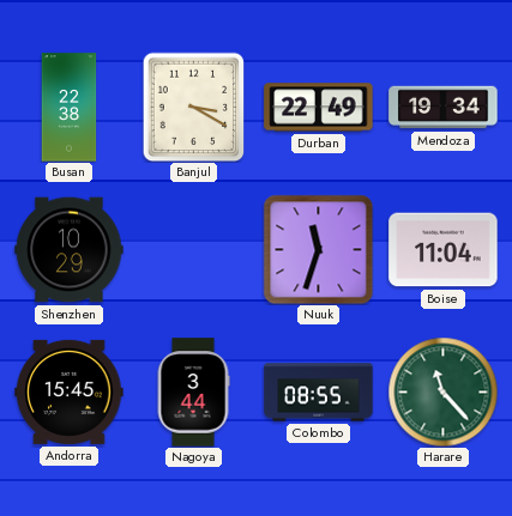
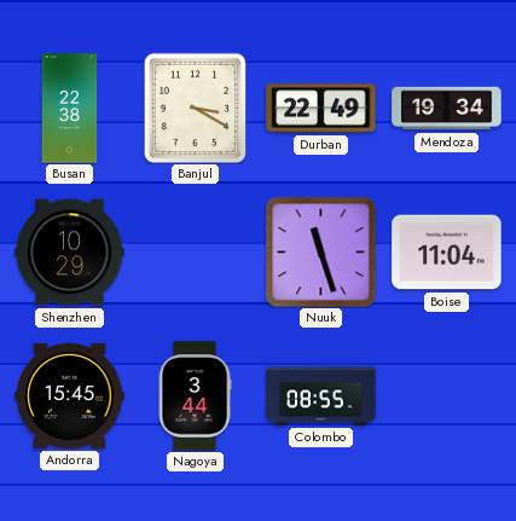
Nuuk: 11:33 -> 11:27
Harare: 11:23 -> none
